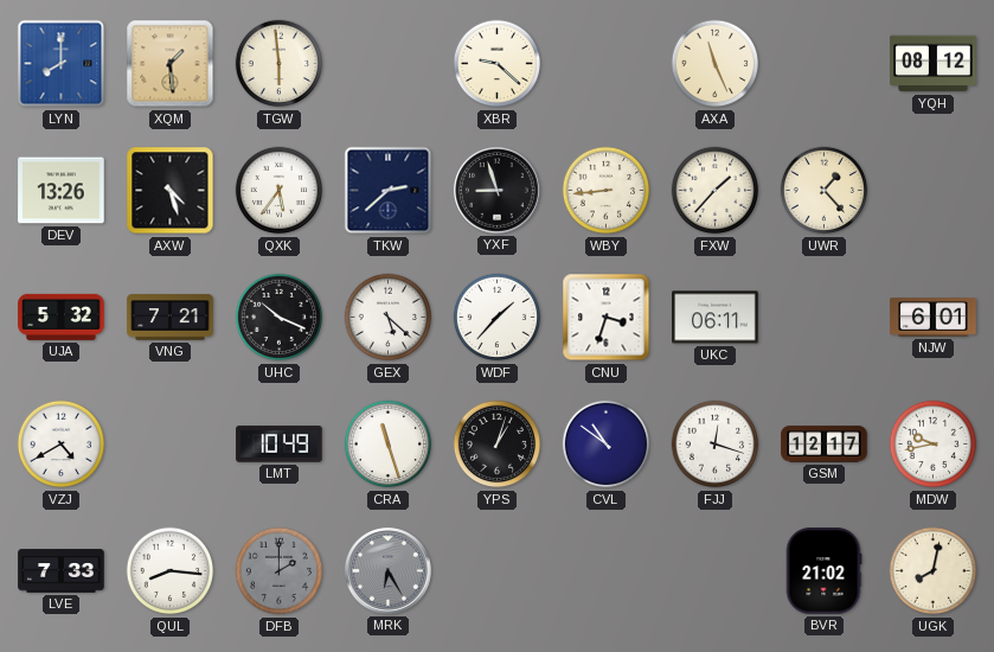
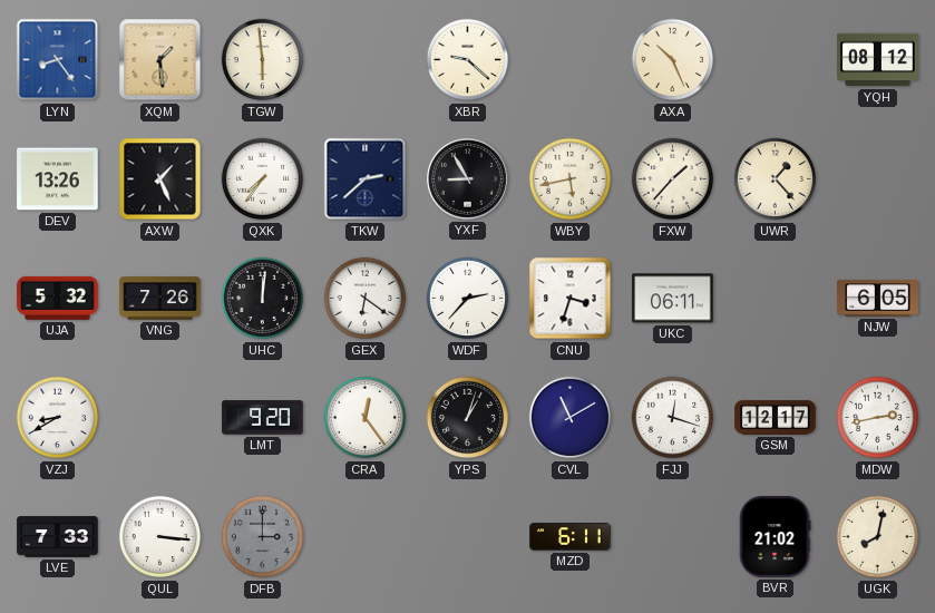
LYN: 8:00 -> 8:24
AXA: 11:26 -> 10:26
AXW: 4:27 -> 1:26
QXK: 5:36 -> 7:36
YXF: 8:57 -> 8:55
WBY: 8:44 -> 5:43
VNG: 7:21 -> 7:26
UHC: 10:19 -> 12:01
GEX: 5:22 -> 6:21
WDF: 1:37 -> 2:37
NJW: 6:01 -> 6:05
VZJ: 4:40 -> 8:40
LMT: 10:49 -> 9:20
CRA: 11:27 -> 12:24
CVL: 10:51 -> 11:10
MDW: 9:43 -> 2:43
QUL: 8:16 -> 3:16
DFB: 2:00 -> 3:00
MRK: 6:25 -> none
MZD: none -> 6:11
